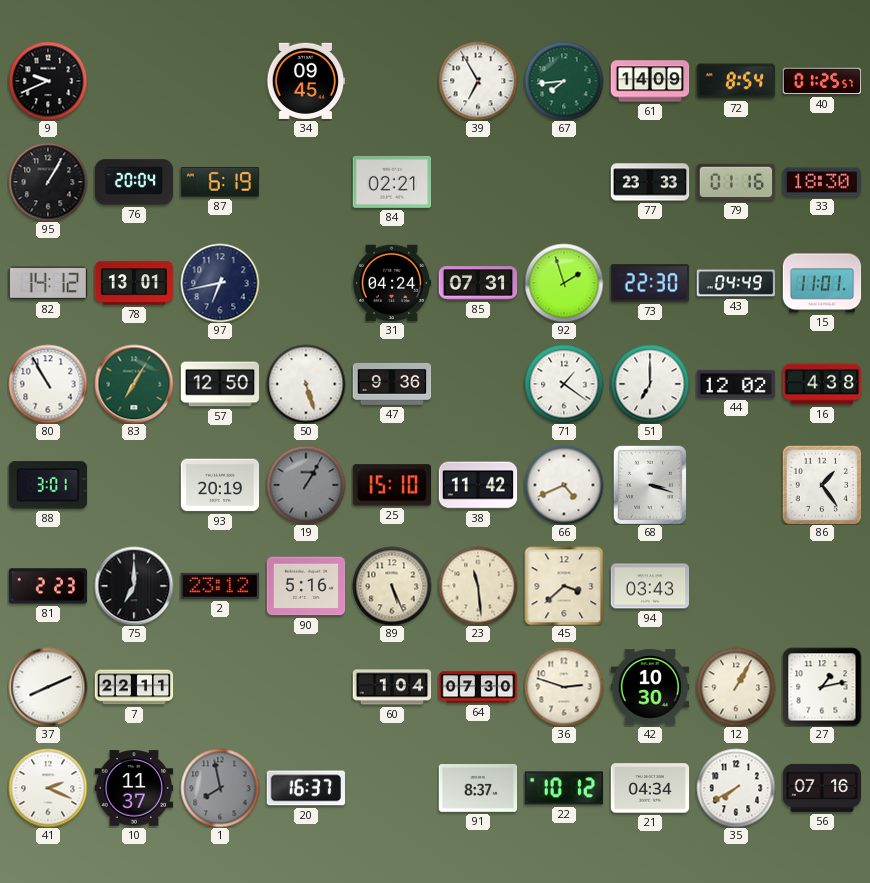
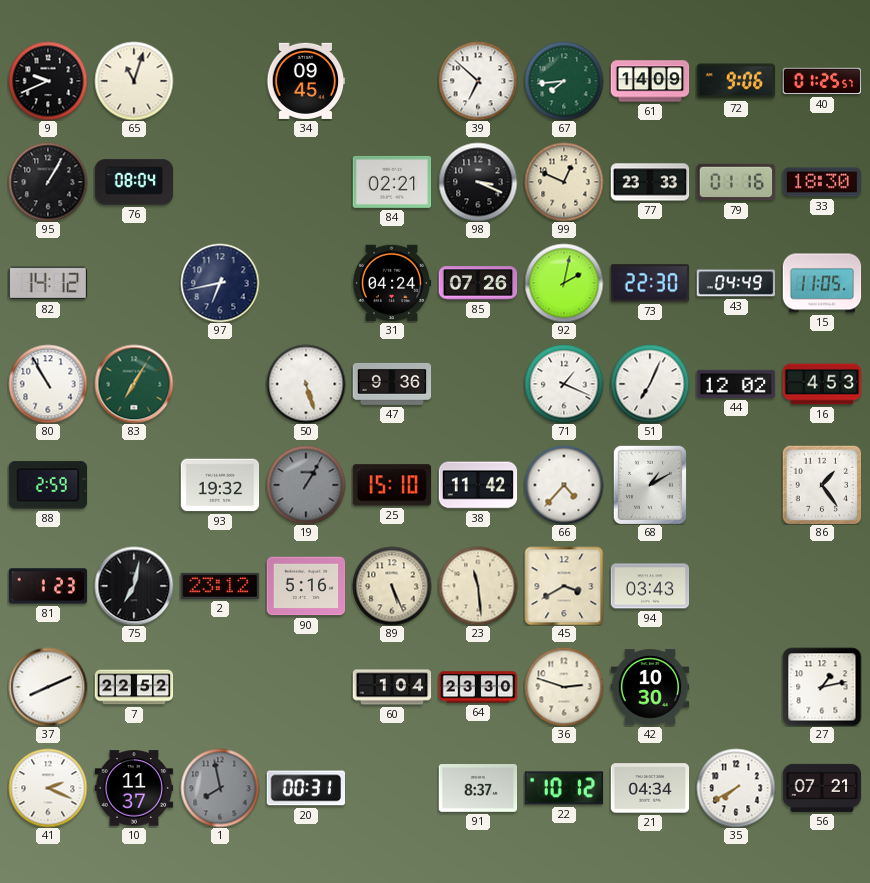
65: none -> 11:03
39: 6:55 -> 6:52
72: 8:54 -> 9:06
76: 20:04 -> 08:04
87: 6:19 -> none
98: none -> 3:19
99: none -> 12:49
78: 13:01 -> none
85: 07:31 -> 07:26
92: 1:57 -> 2:02
15: 11:01 -> 11:05
57: 12:50 -> none
71: 1:21 -> 1:19
51: 7:00 -> 7:04
16: 4:38 -> 4:53
88: 3:01 -> 2:59
93: 20:19 -> 19:32
66: 4:41 -> 4:37
68: 3:18 -> 1:10
81: 2:23 -> 1:23
75: 7:00 -> 7:02
45: 3:38 -> 3:40
7: 22:11 -> 22:52
64: 07:30 -> 23:30
12: 1:05 -> none
20: 16:37 -> 00:31
56: 07:16 -> 07:21
